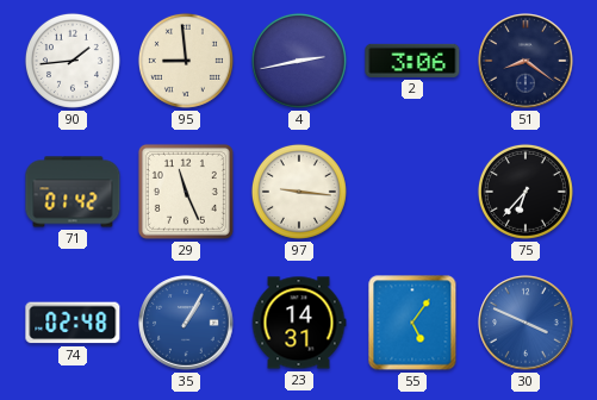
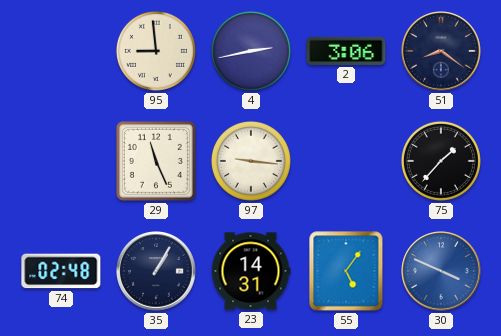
90: 1:44 -> none
71: 01:42 -> none
75: 6:37 -> 1:37
35 dial: blue -> navy
